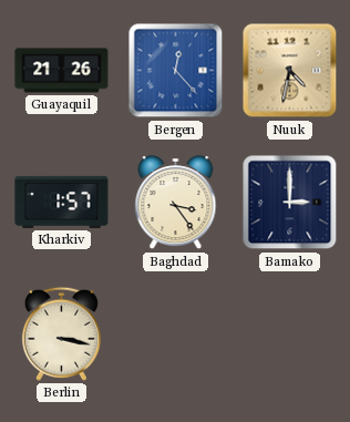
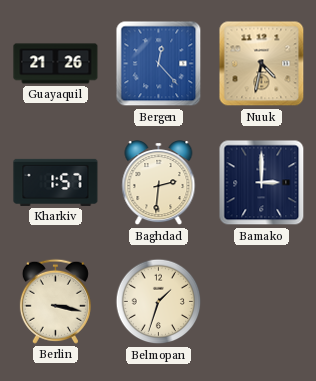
Baghdad: 3:24 -> 2:31
Belmopan: none -> 1:33
